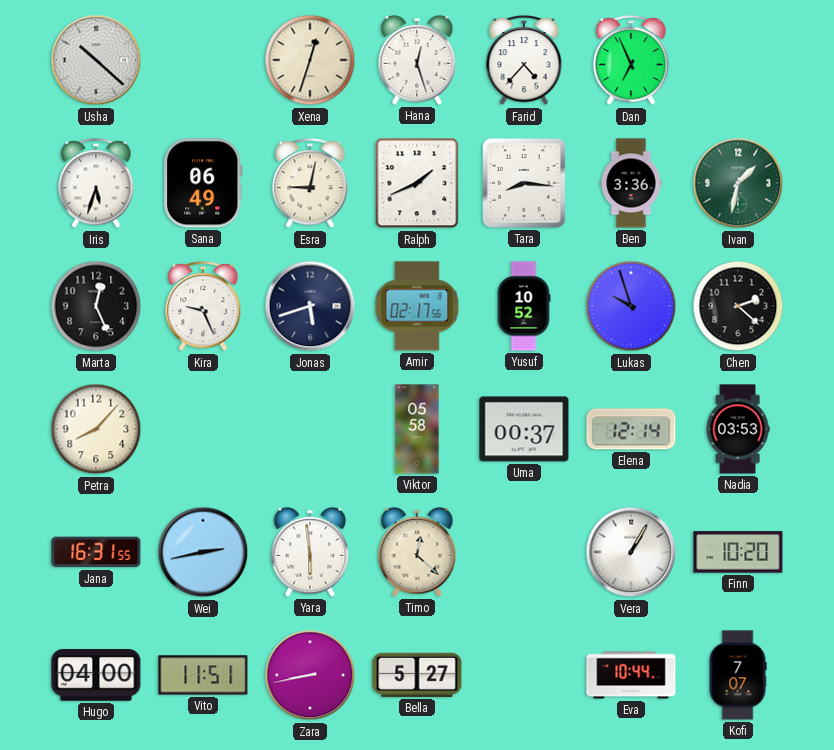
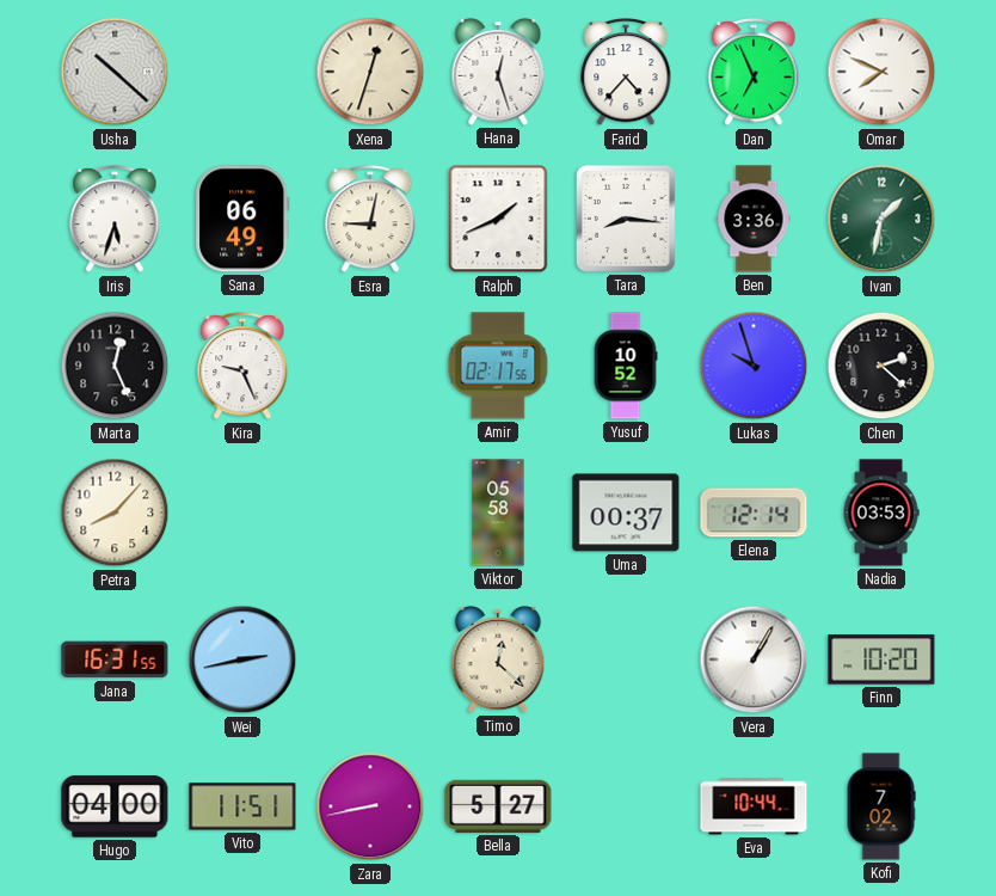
Omar: none -> 7:49
Jonas: 5:42 -> none
Yara: 5:59 -> none
Kofi: 7:07 -> 7:02
